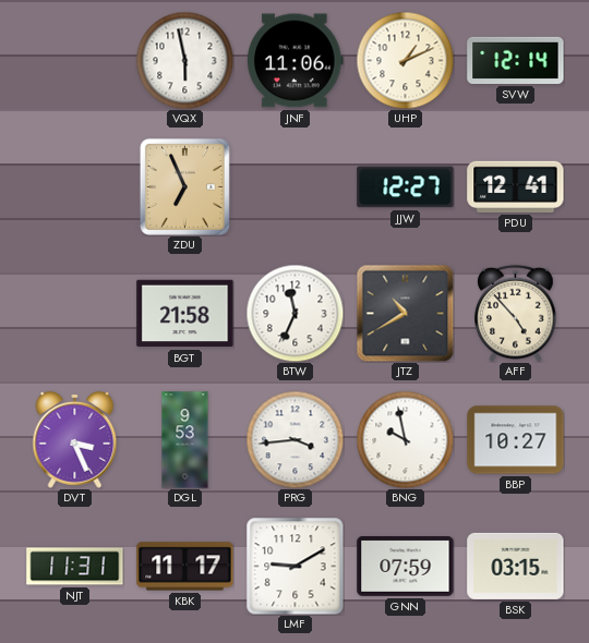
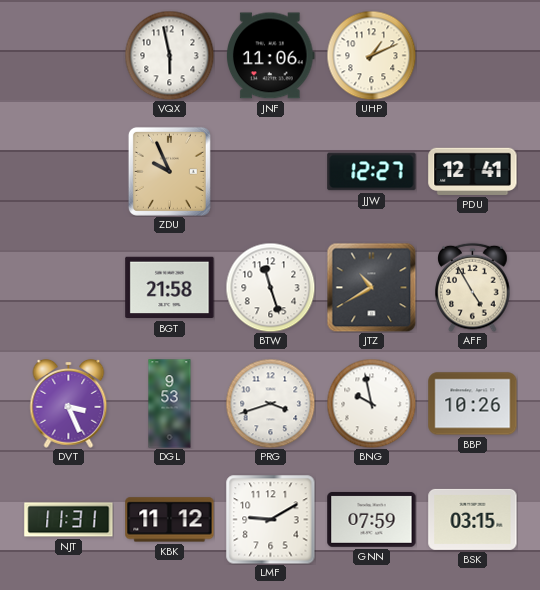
SVW: 12:14 -> none
ZDU: 6:56 -> 9:56
BTW: 11:34 -> 11:27
AFF: 4:53 -> 4:55
PRG: 3:44 -> 3:42
BBP: 10:27 -> 10:26
KBK: 11:17 -> 11:12
